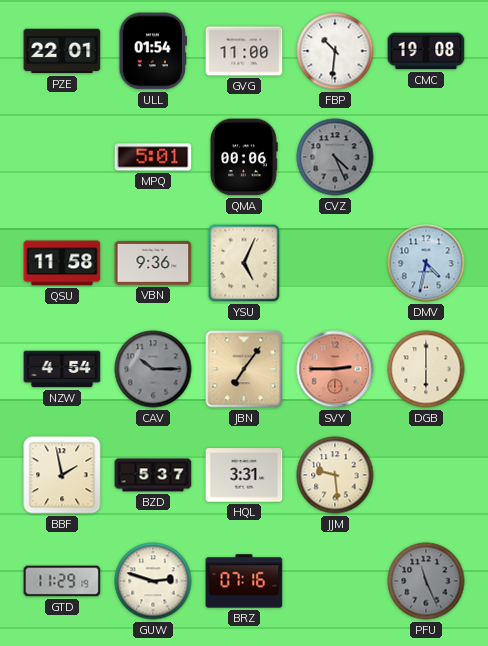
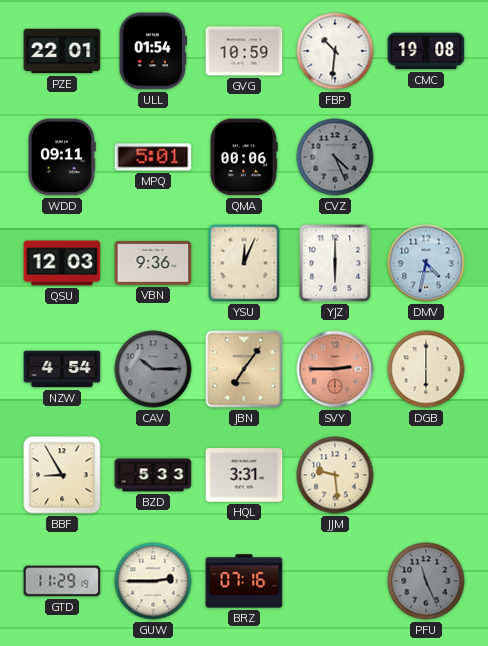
GVG: 11:00 -> 10:59
WDD: none -> 09:11
QSU: 11:58 -> 12:03
YSU: 5:04 -> 12:04
YJZ: none -> 6:00
BBF: 1:58 -> 8:55
BZD: 5:37 -> 5:33
GUW: 2:48 -> 2:45
